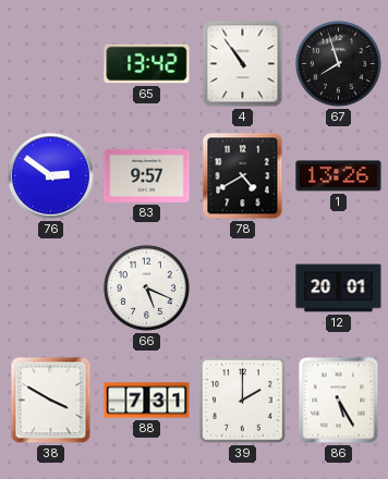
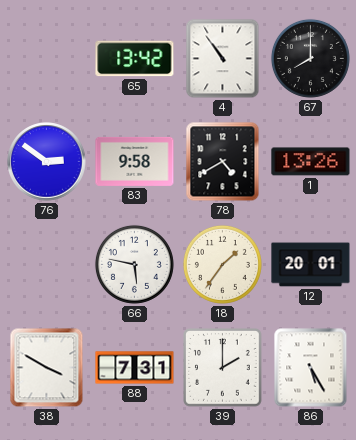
67: 7:57 -> 8:00
83: 9:57 -> 9:58
66: 5:19 -> 5:47
18: none -> 1:36
